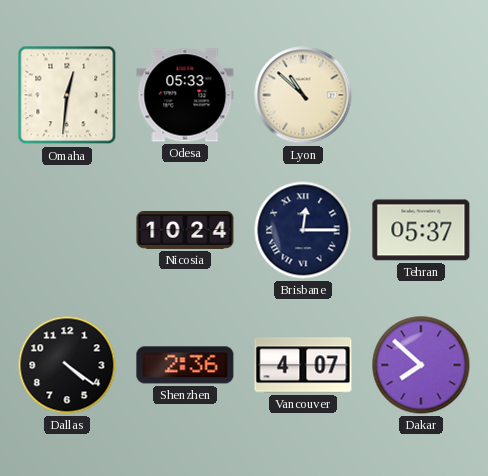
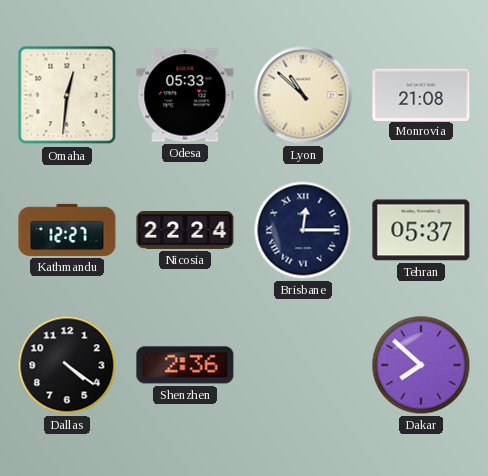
Monrovia: none -> 21:08
Kathmandu: none -> 12:27
Nicosia: 10:24 -> 22:24
Vancouver: 4:07 -> none
